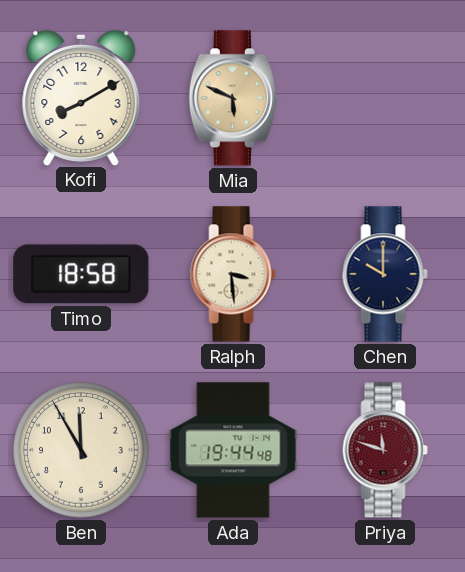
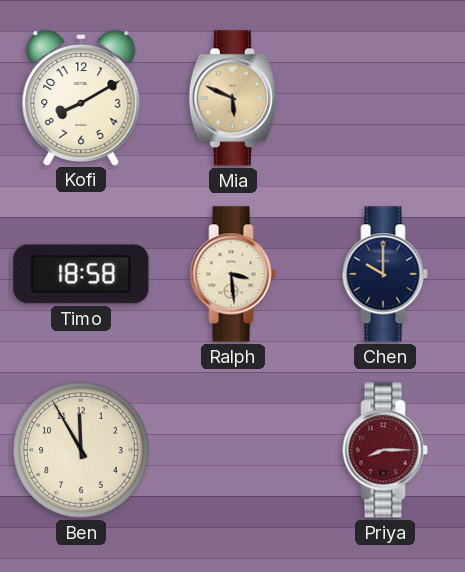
Ada: 19:44 -> none
Priya: 11:48 -> 8:15
